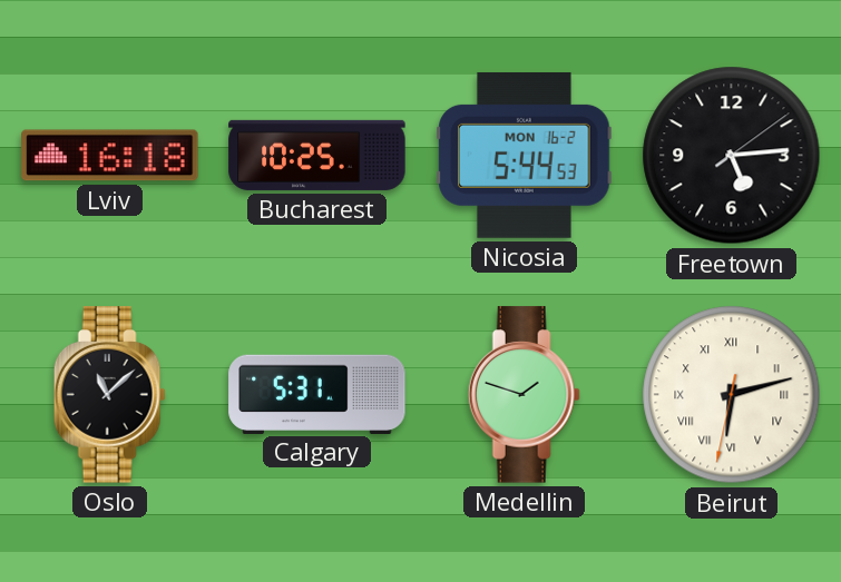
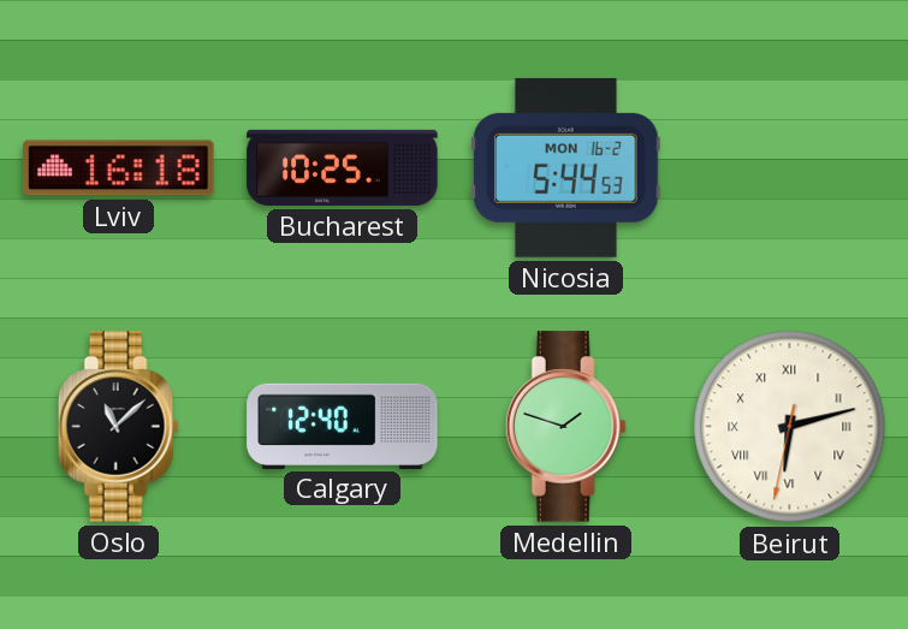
Freetown: 5:14 -> none
Calgary: 5:31 -> 12:40
